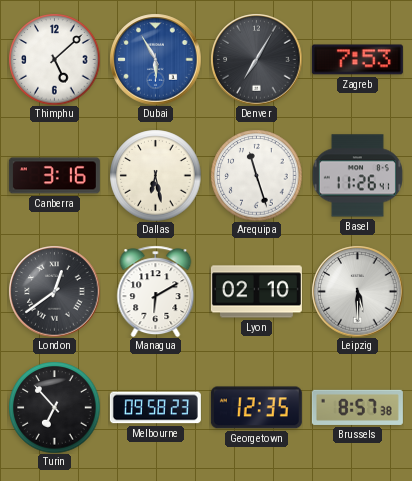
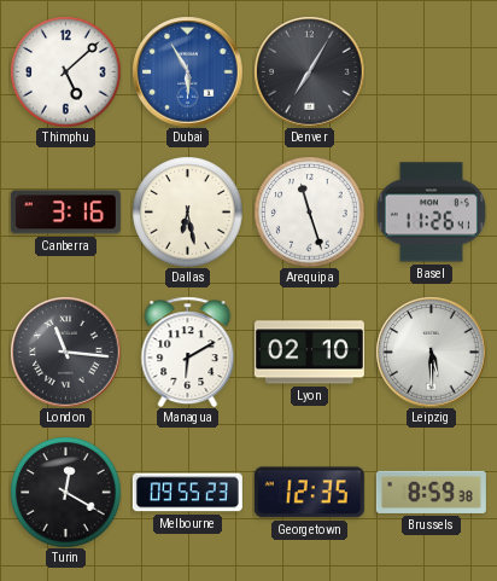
Zagreb: 7:53 -> none
London: 12:39 -> 11:16
Turin: 6:53 -> 12:20
Melbourne: 09:58 -> 09:55
Brussels: 8:57 -> 8:59
